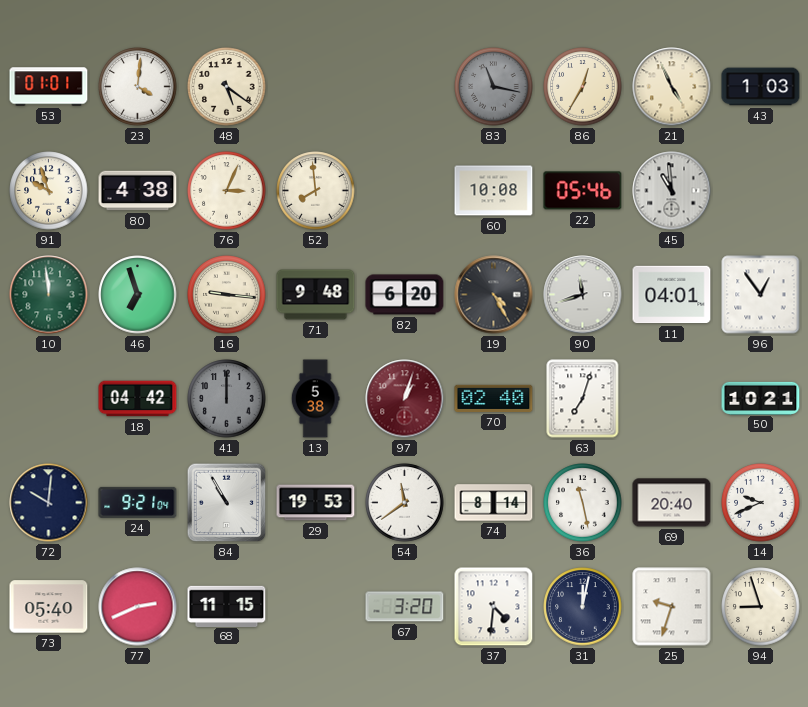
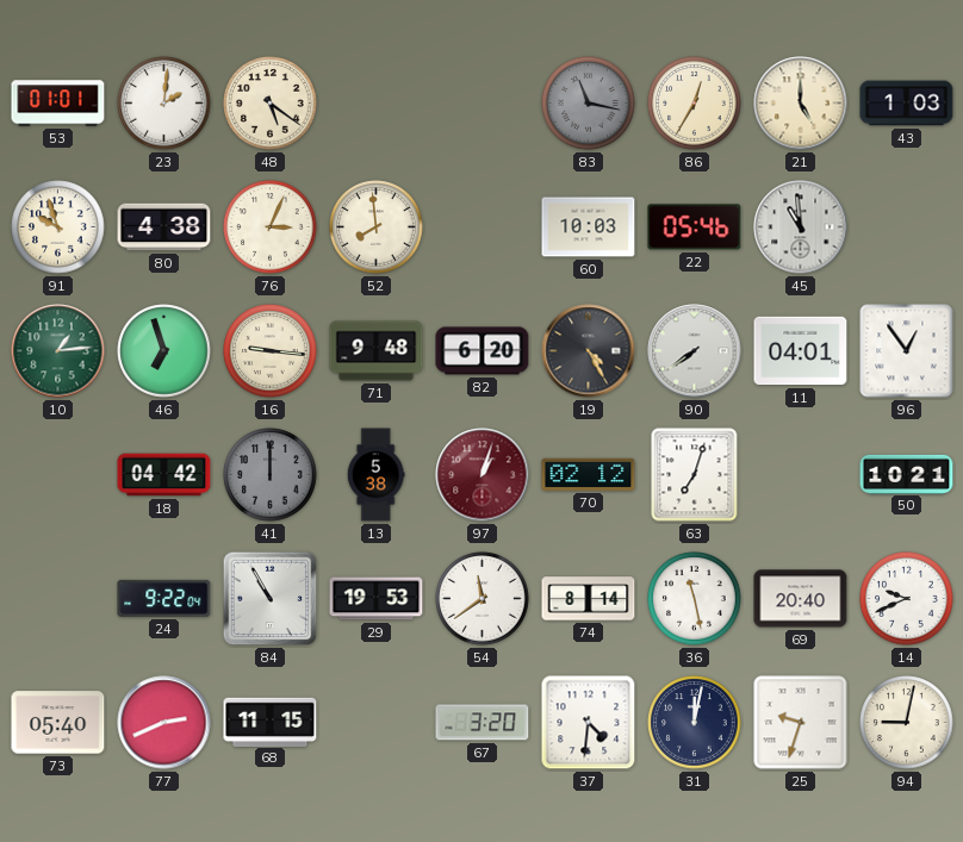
23: 4:01 -> 2:01
21: 4:56 -> 5:00
60: 10:08 -> 10:03
10: 11:59 -> 1:14
90: 11:42 -> 7:39
70: 02:40 -> 02:12
72: 10:01 -> none
24: 9:21 -> 9:22
94: 8:57 -> 9:02
